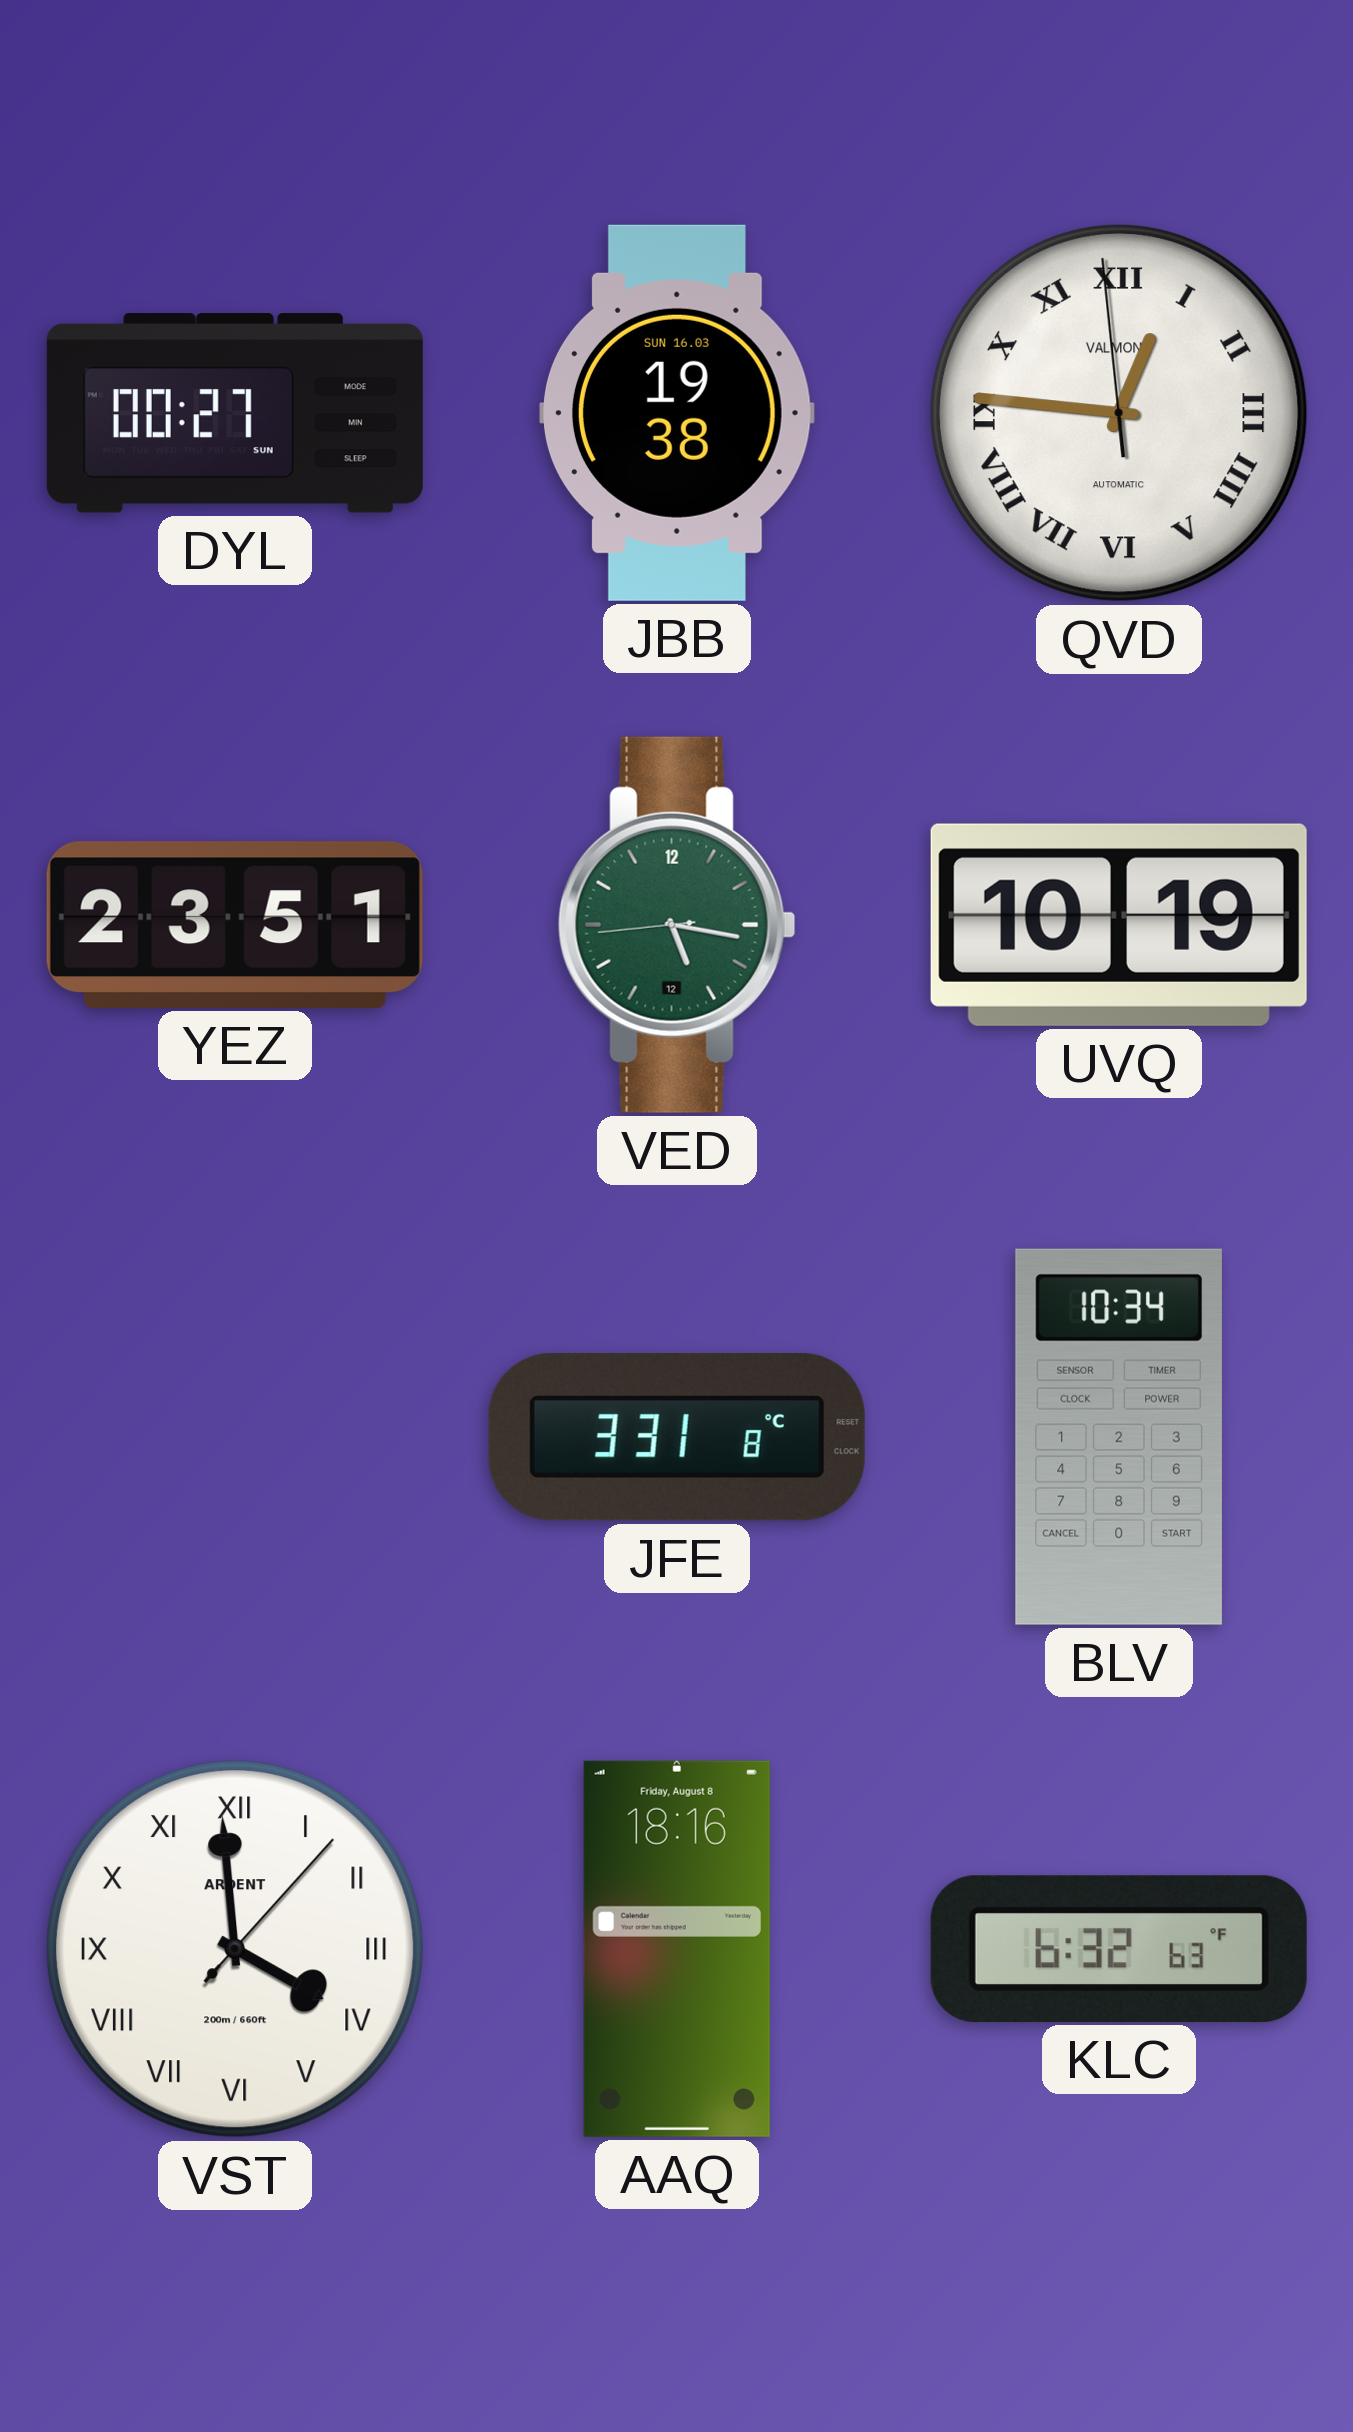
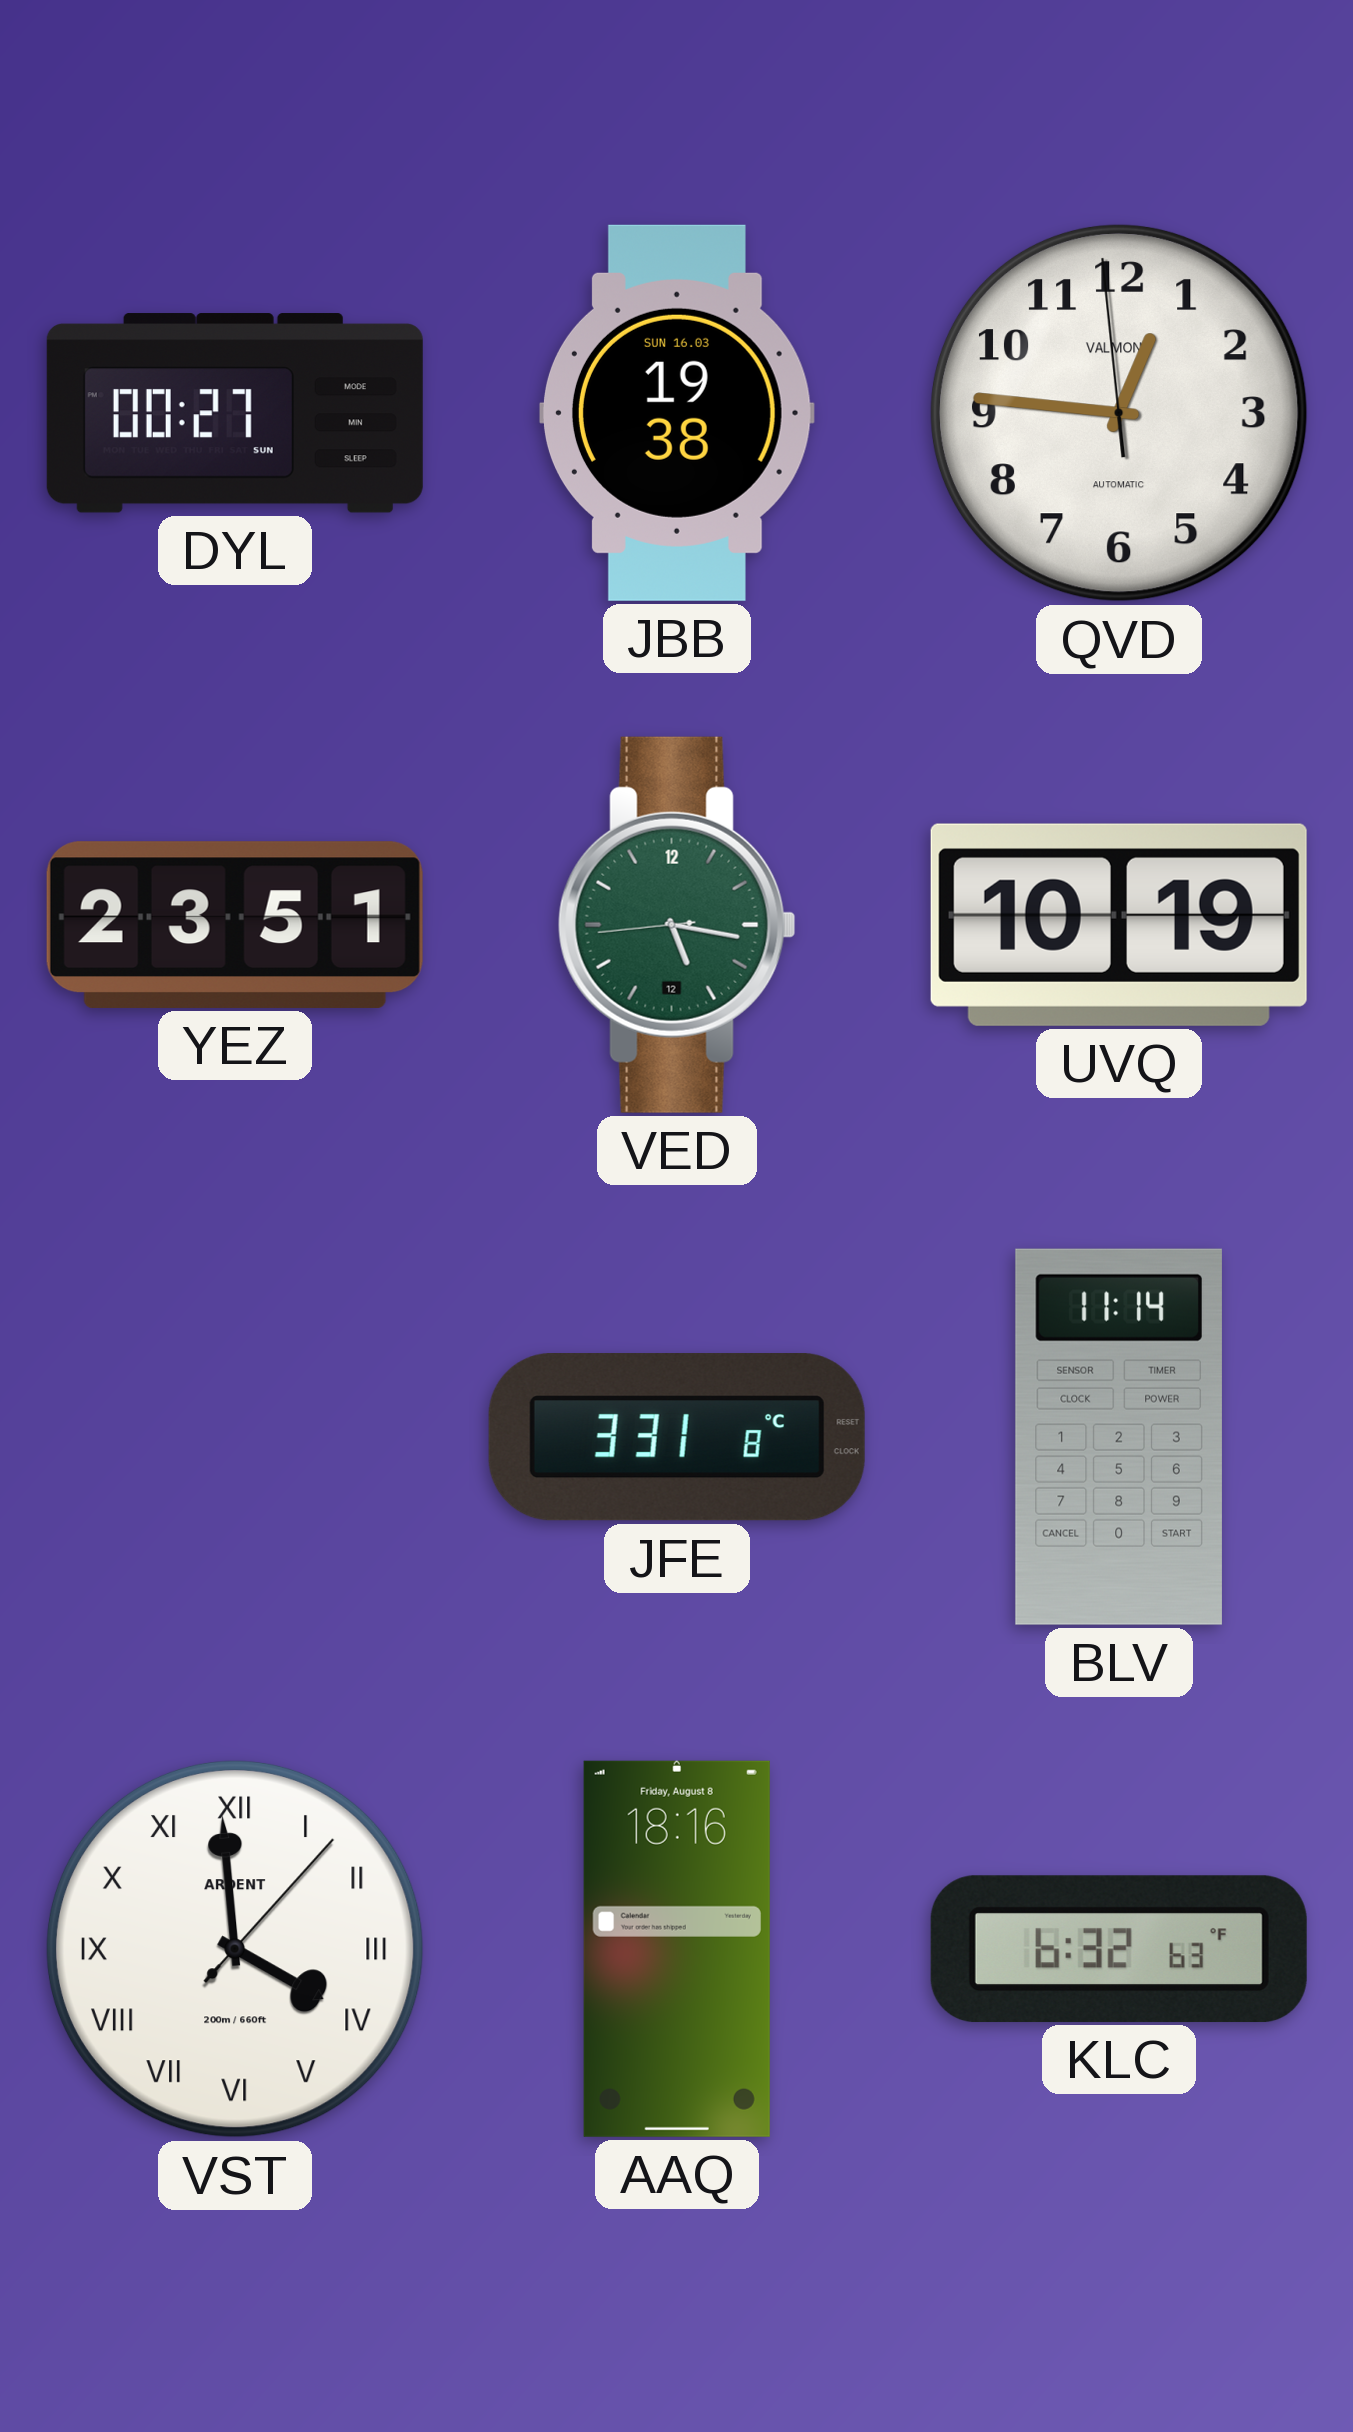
QVD numerals: Roman -> Arabic
BLV: 10:34 -> 11:14
